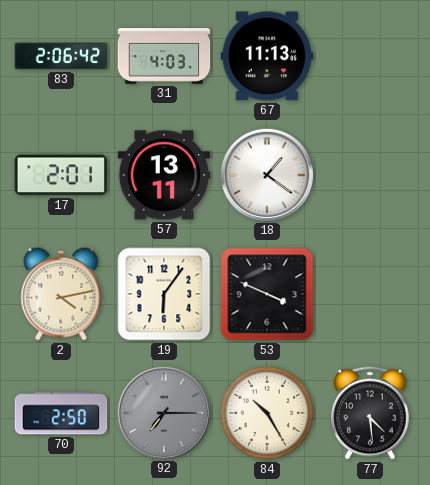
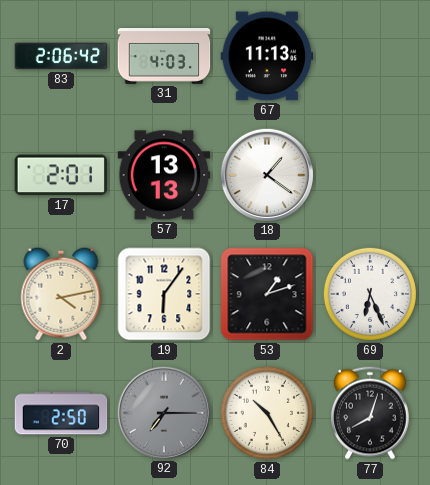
57: 13:11 -> 13:13
53: 3:49 -> 1:12
69: none -> 6:26
77: 4:29 -> 8:03
